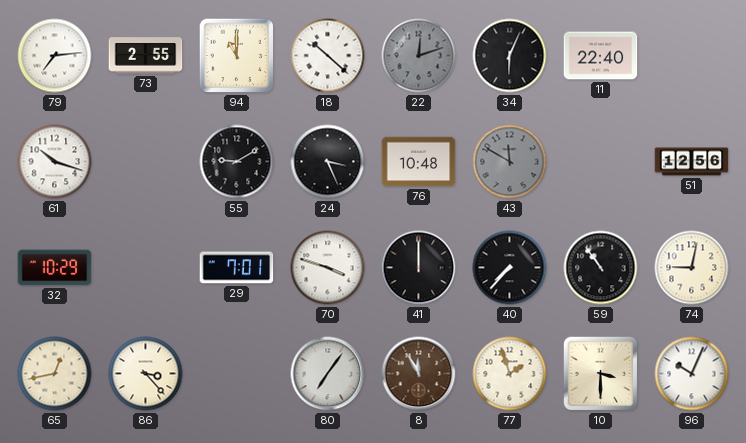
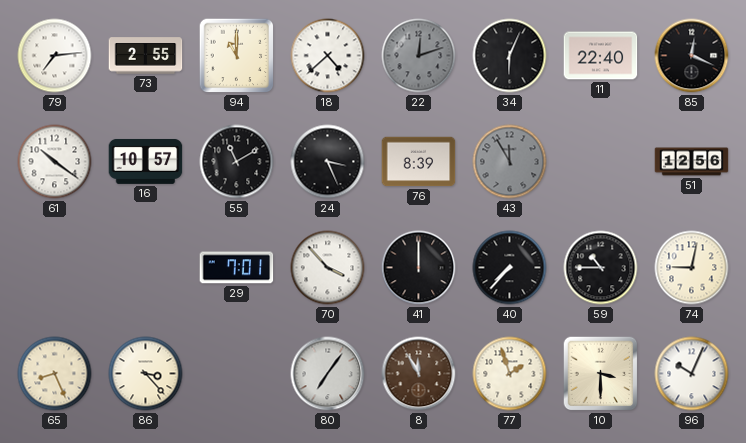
18: 10:22 -> 4:38
85: none -> 12:19
61: 10:18 -> 10:21
16: none -> 10:57
55: 9:10 -> 11:10
76: 10:48 -> 8:39
43: 11:50 -> 11:55
32: 10:29 -> none
70: 3:48 -> 3:53
59: 10:54 -> 10:45
65: 12:43 -> 8:26
